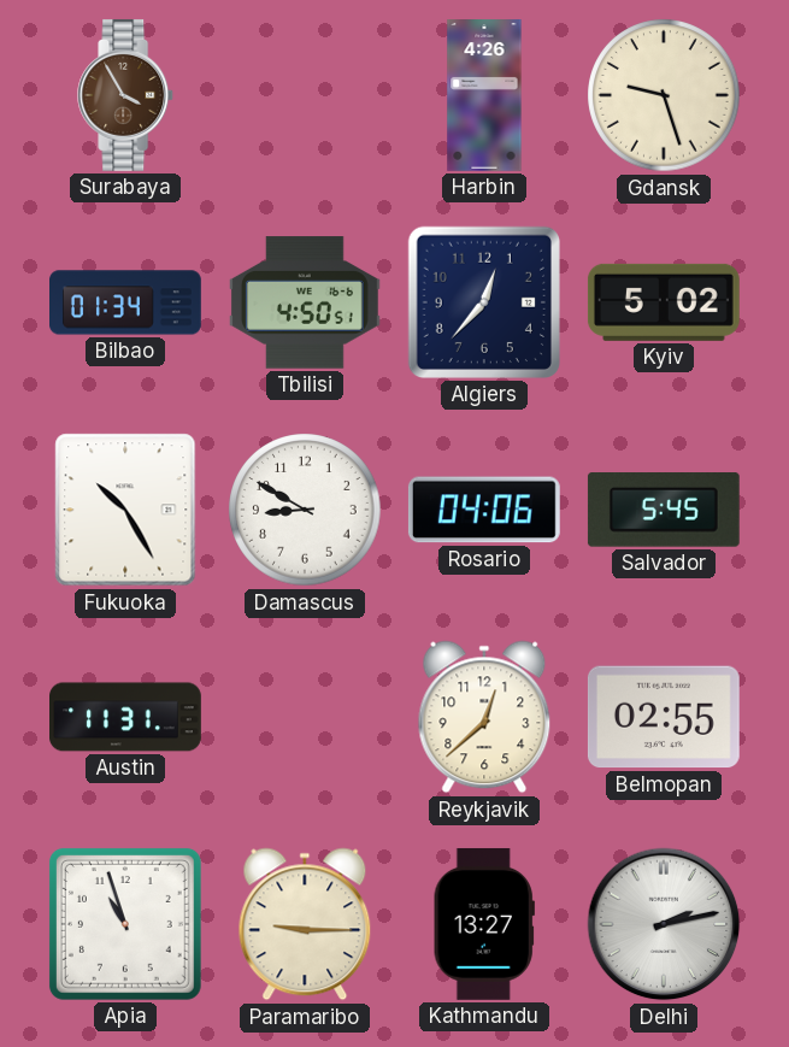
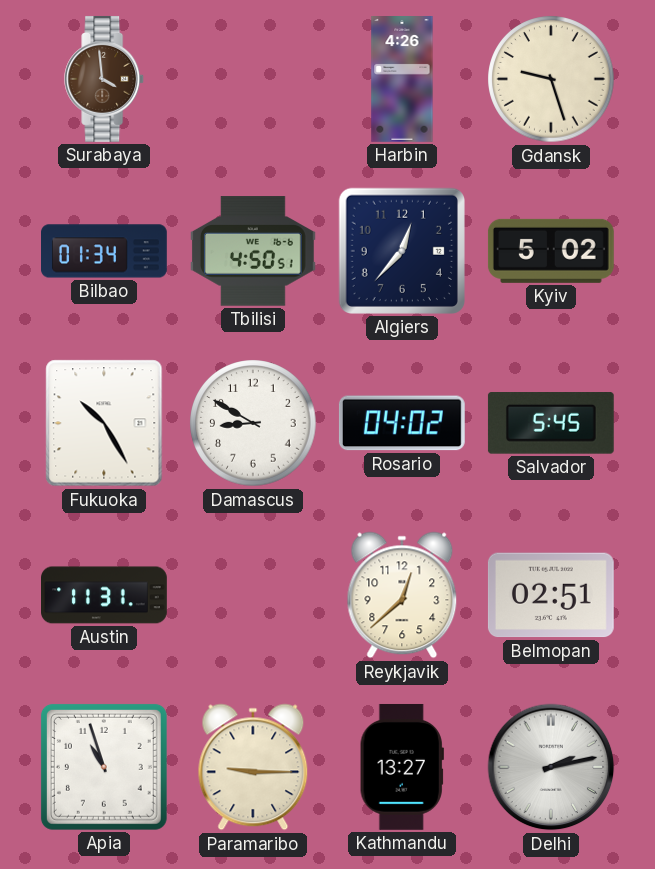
Surabaya: 3:55 -> 3:59
Rosario: 04:06 -> 04:02
Belmopan: 02:55 -> 02:51
